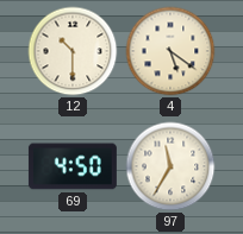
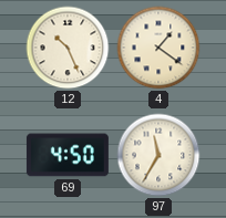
12: 10:30 -> 10:26
4: 5:21 -> 1:21
